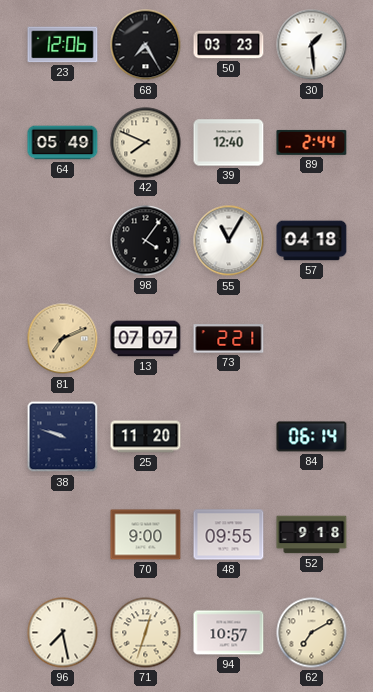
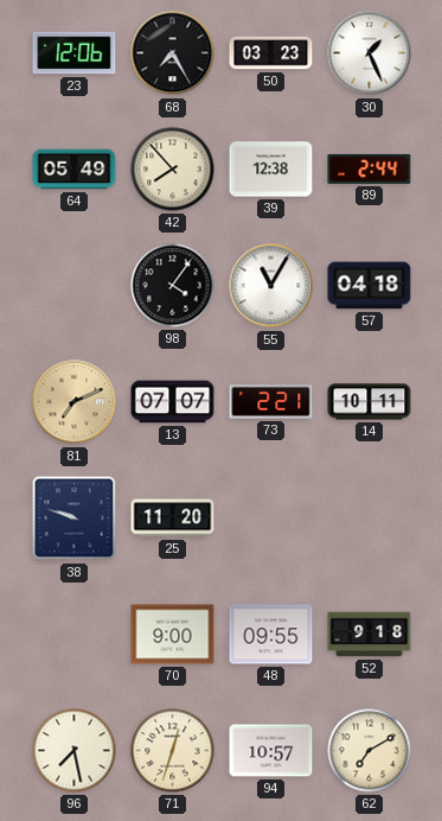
30: 1:29 -> 1:26
42: 7:49 -> 7:53
39: 12:40 -> 12:38
14: none -> 10:11
84: 06:14 -> none
